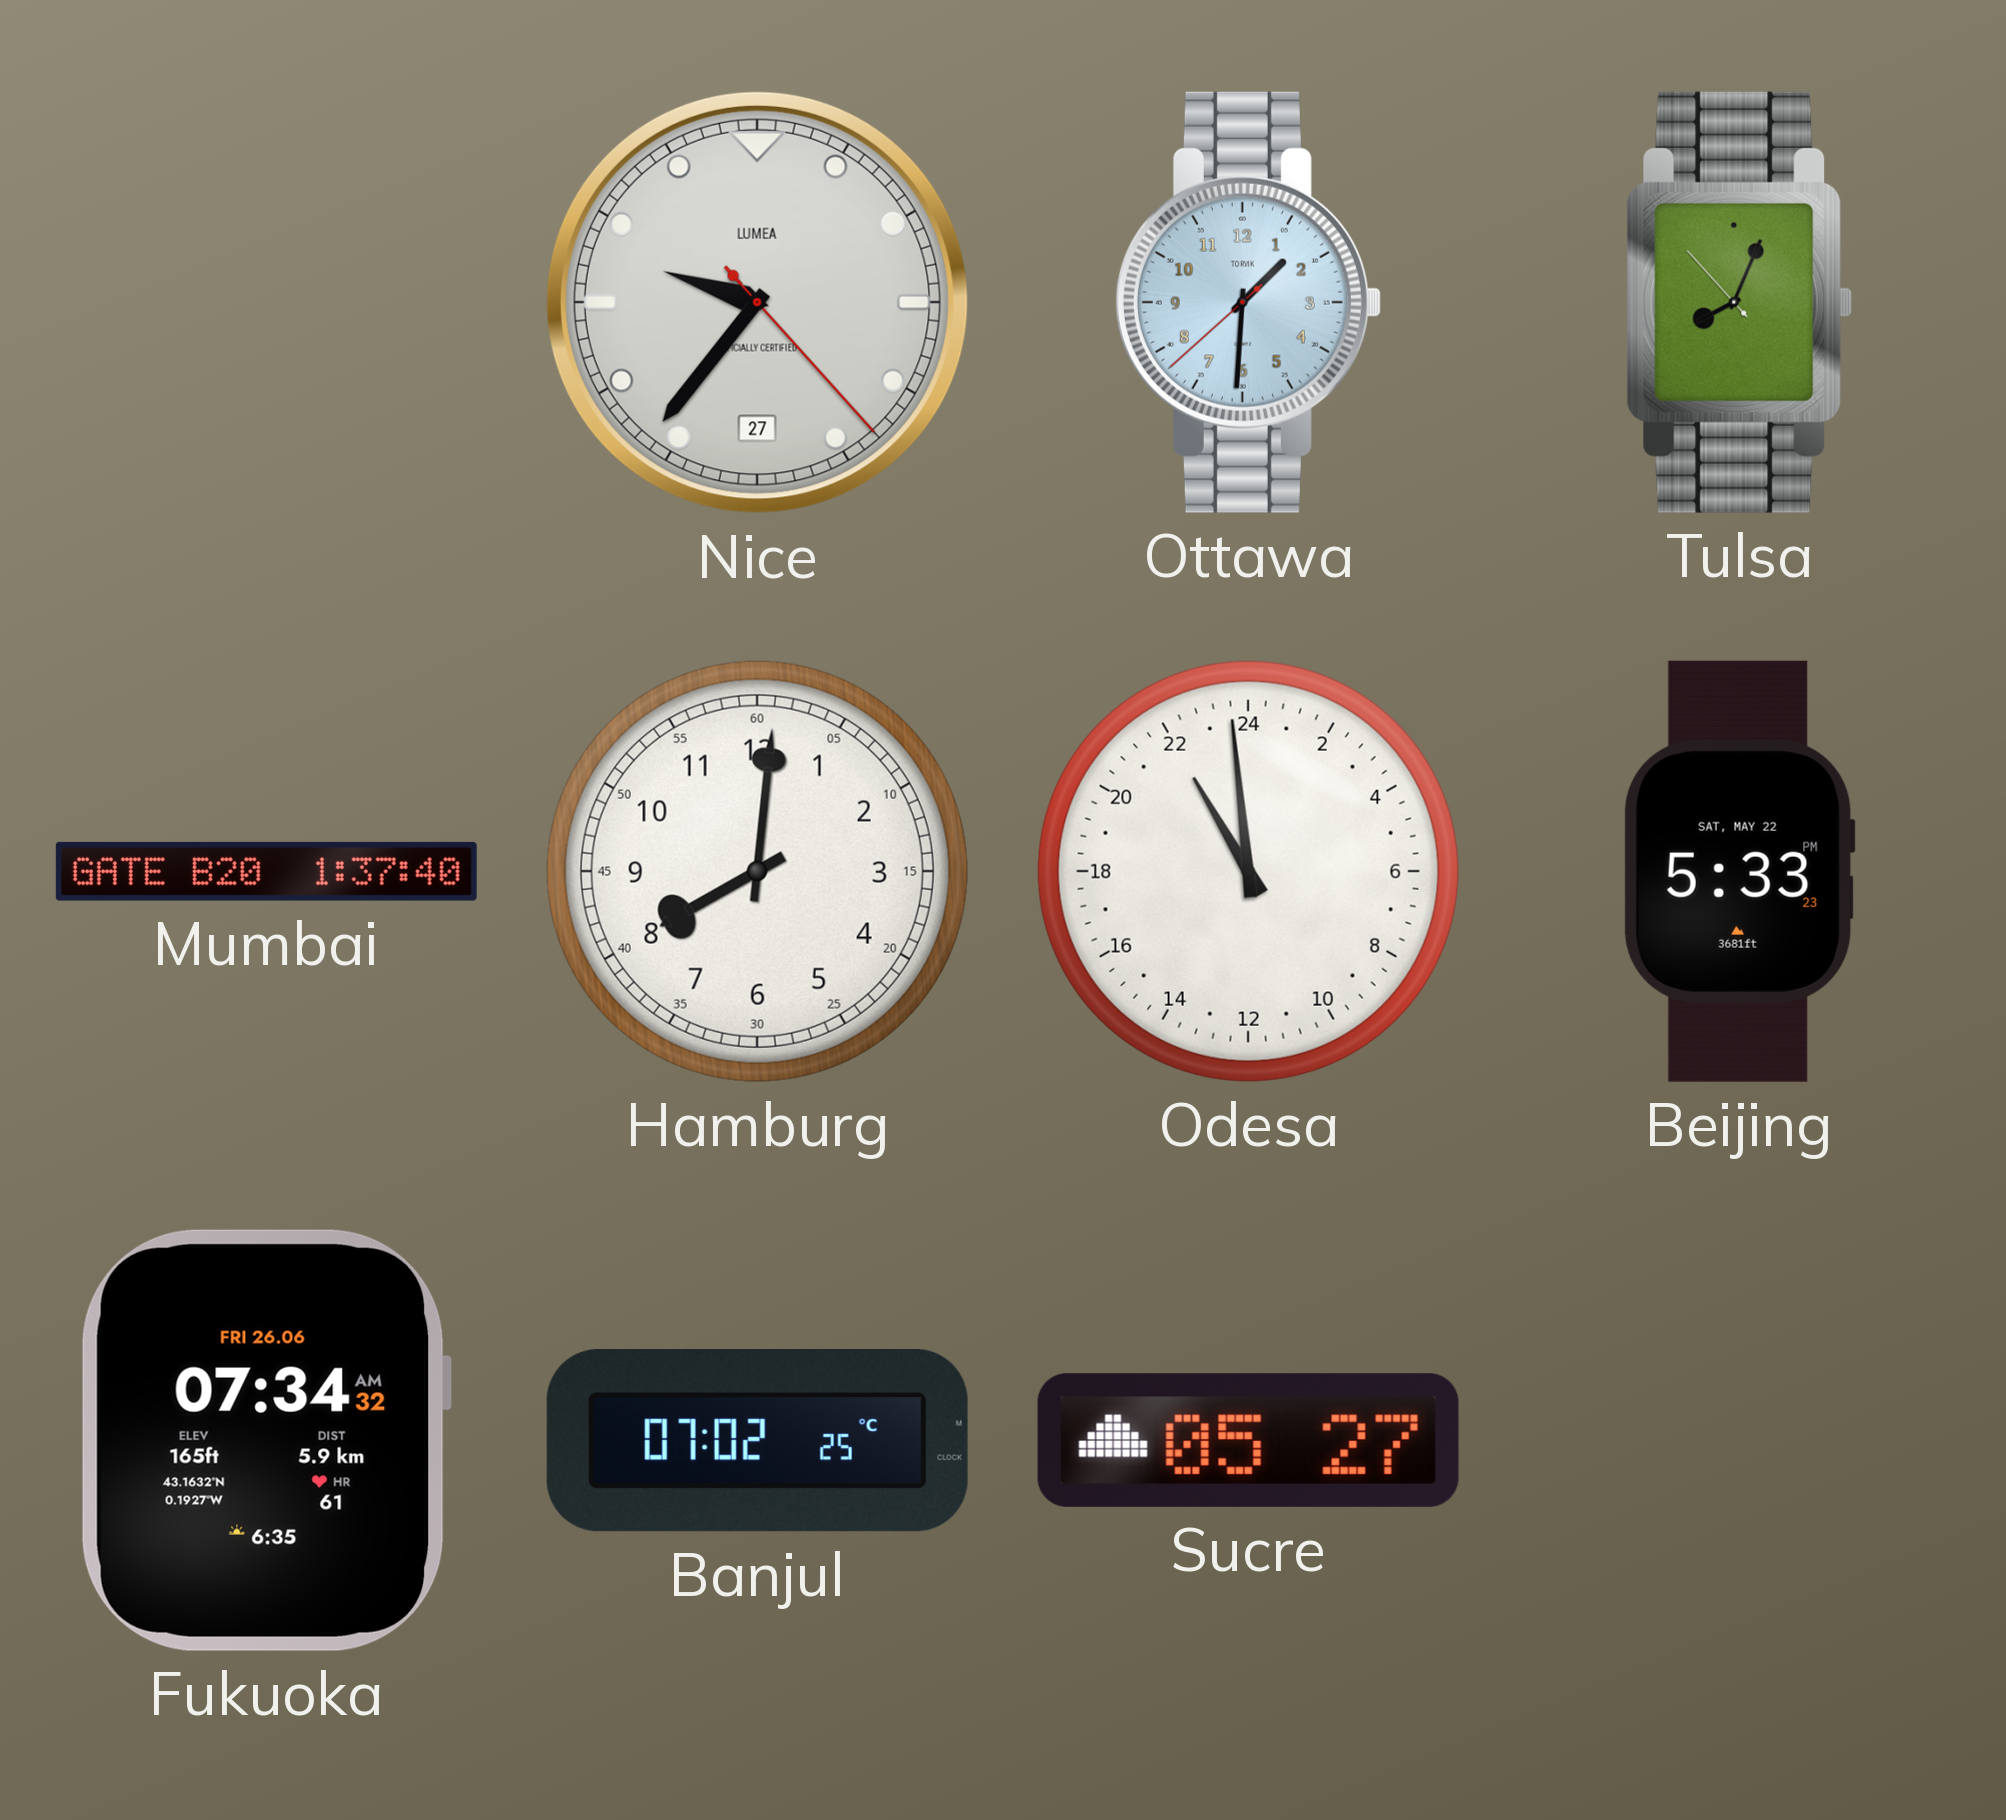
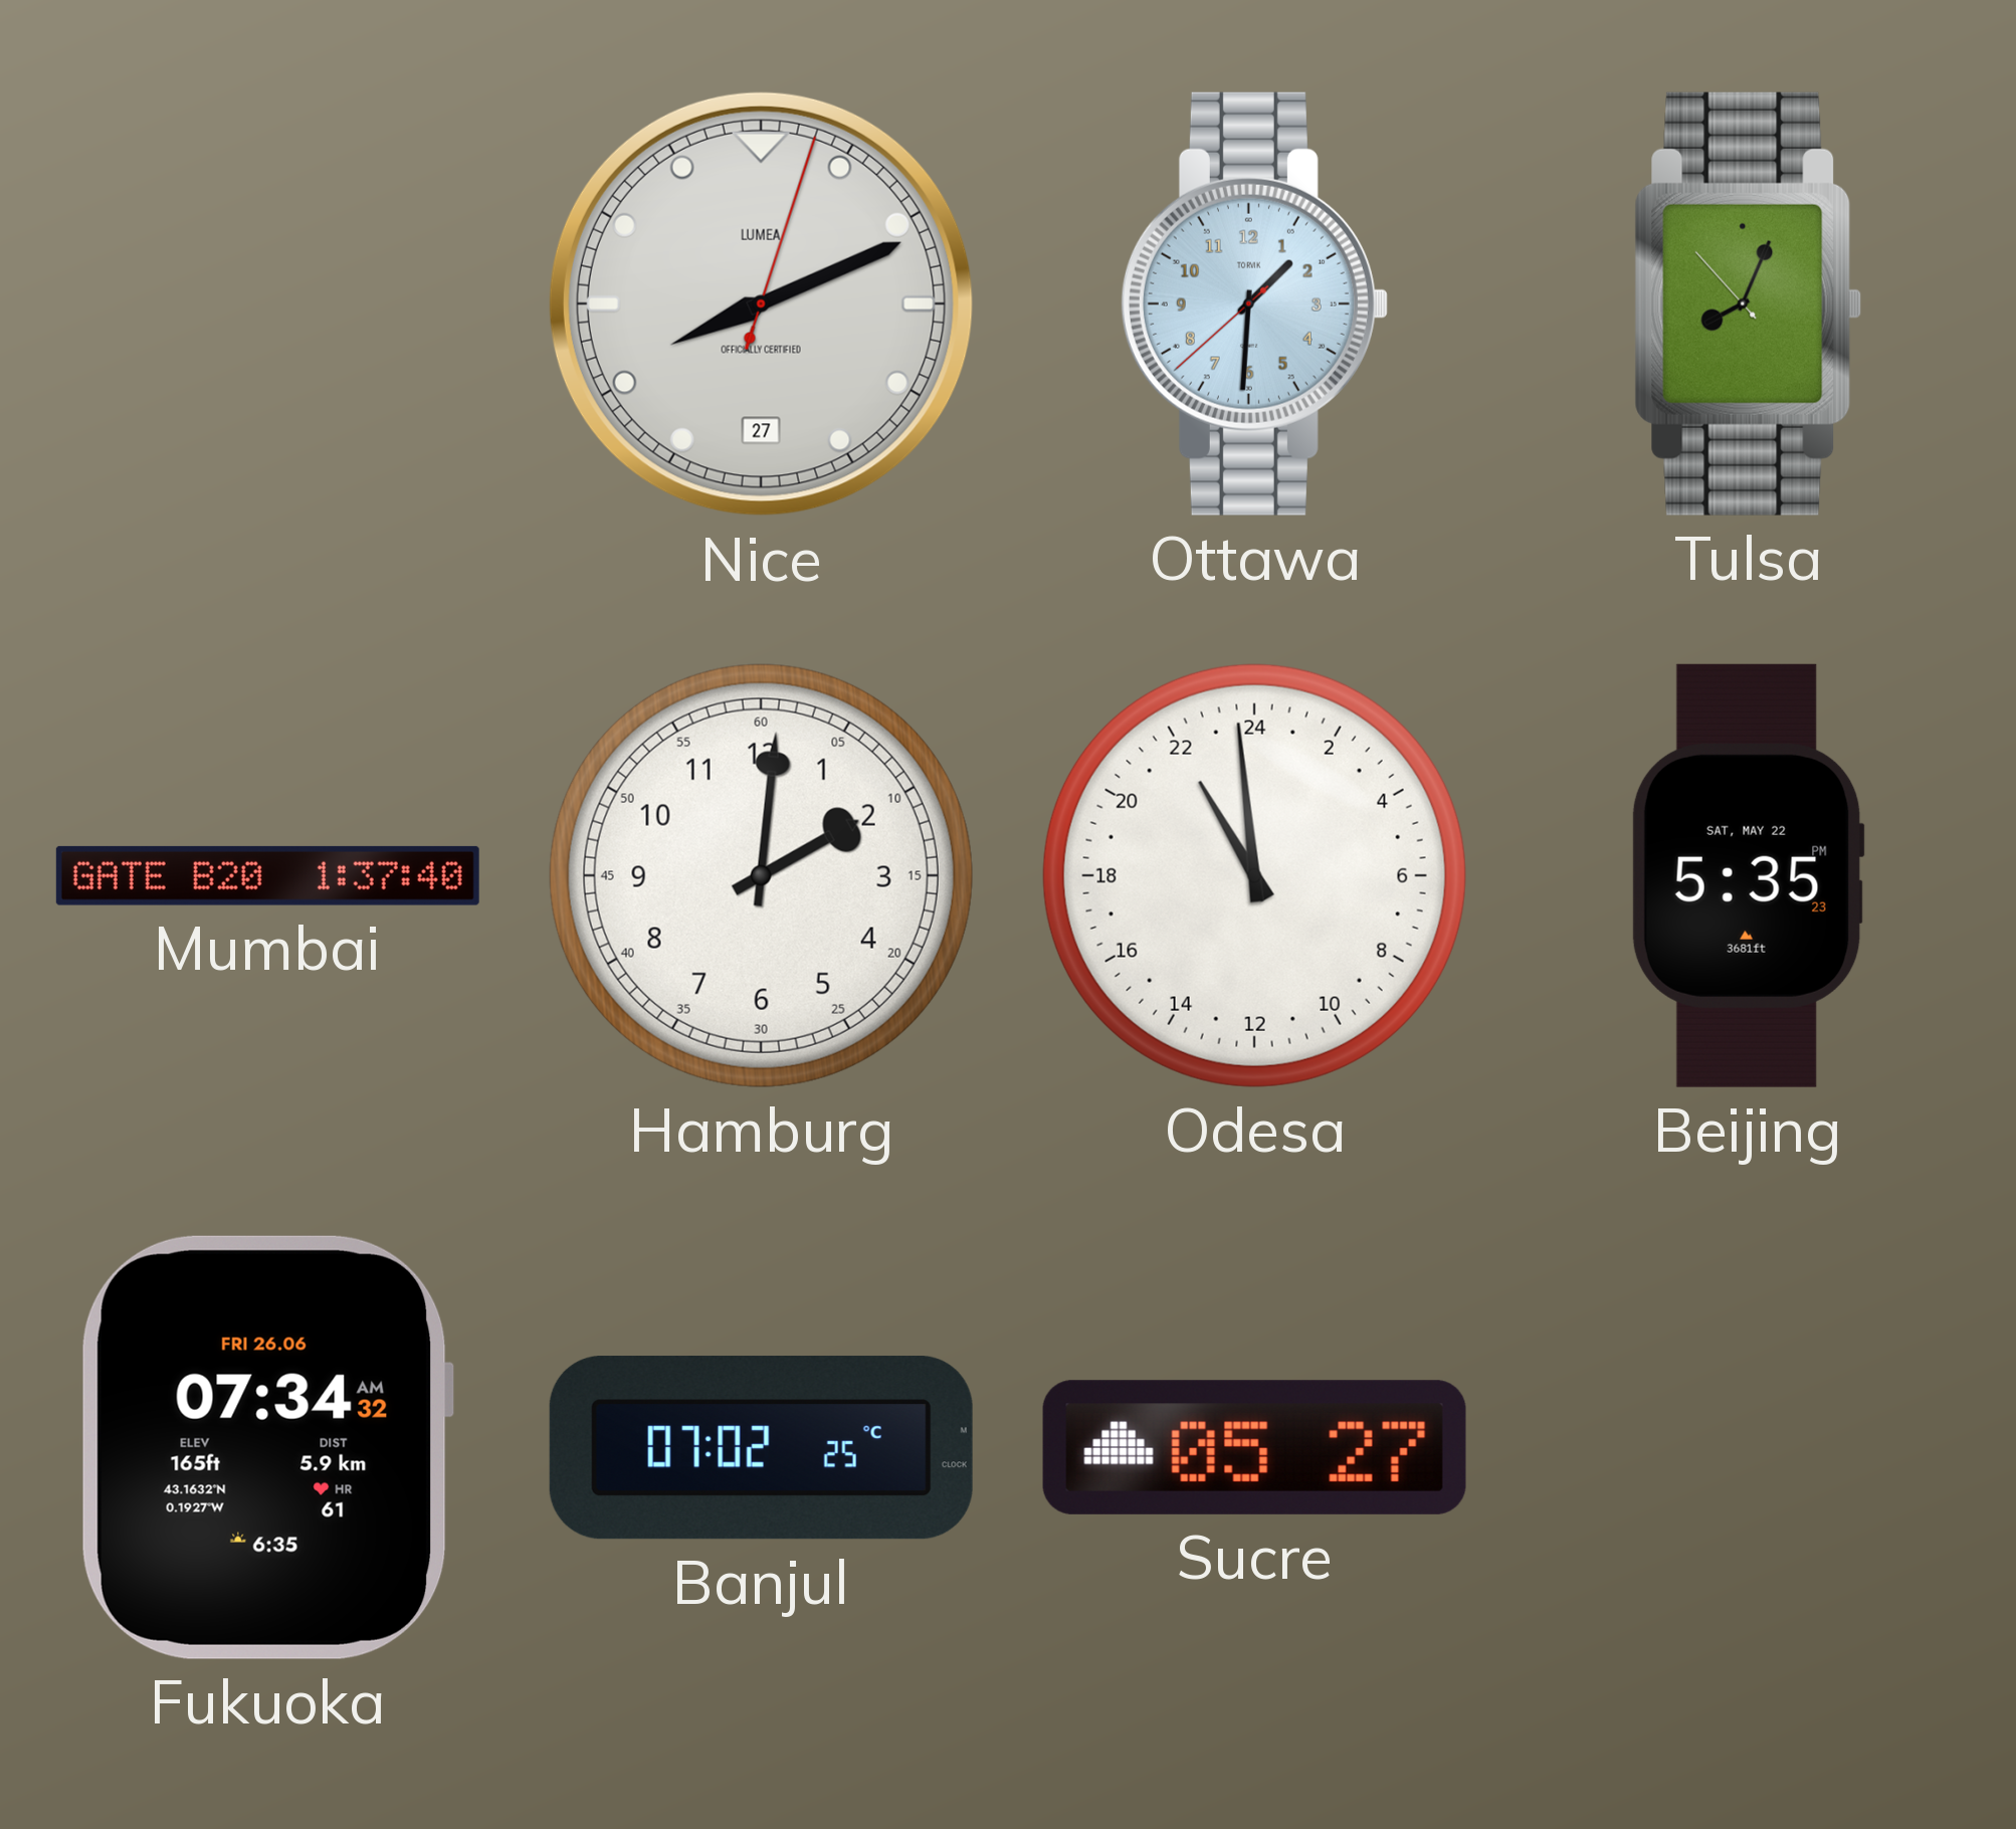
Nice: 9:36 -> 8:11
Hamburg: 8:01 -> 2:01
Beijing: 5:33 -> 5:35
